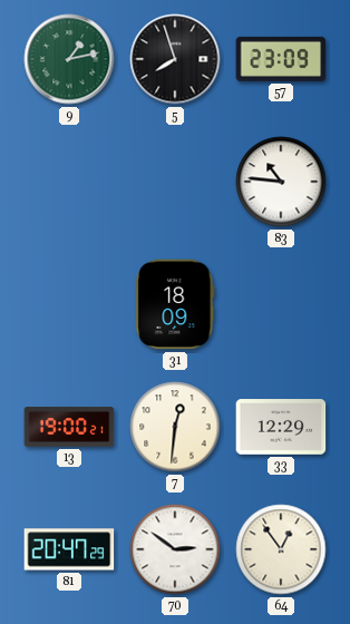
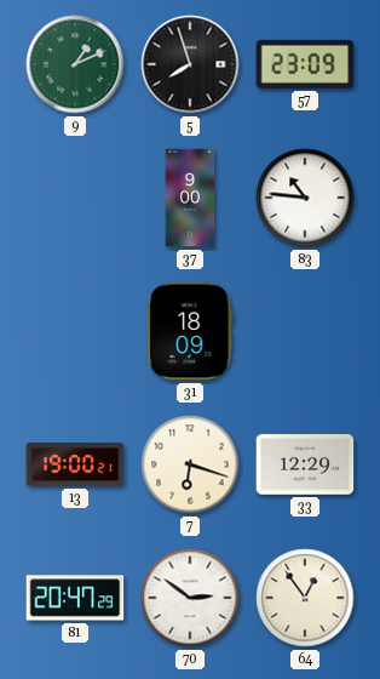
9: 1:13 -> 1:11
37: none -> 9:00
7: 12:31 -> 6:18
